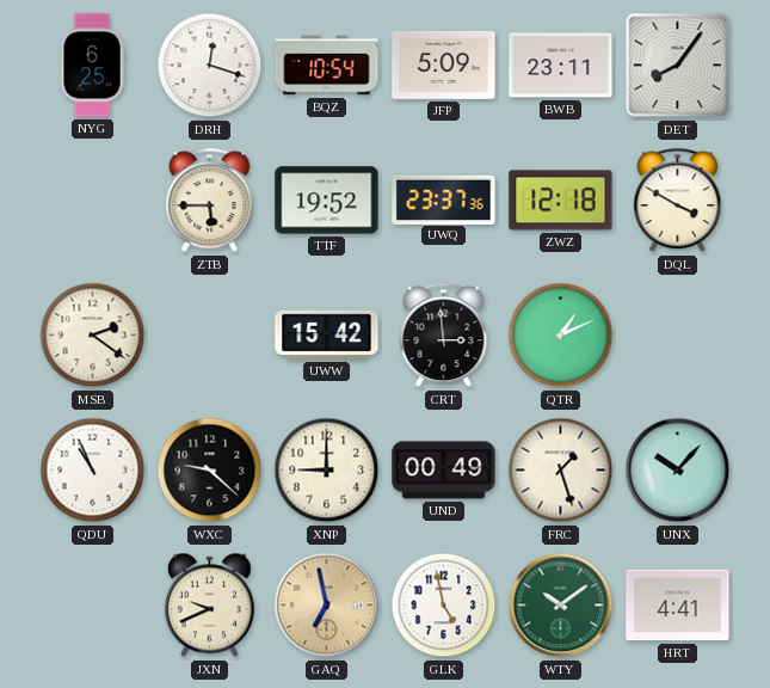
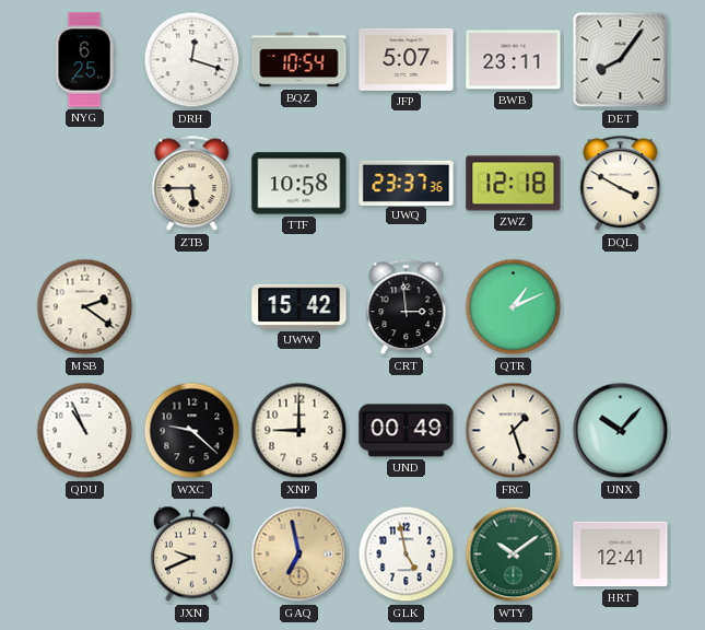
JFP: 5:09 -> 5:07
TTF: 19:52 -> 10:58
HRT: 4:41 -> 12:41
